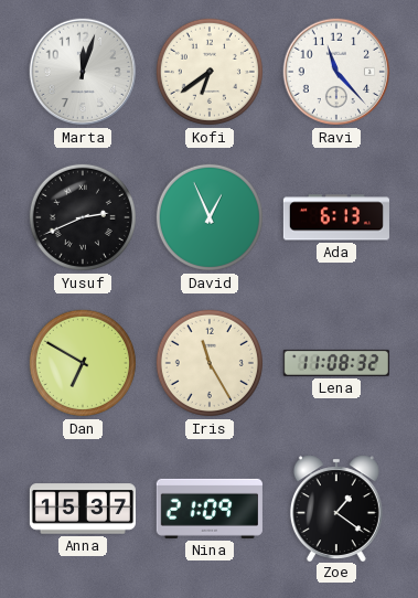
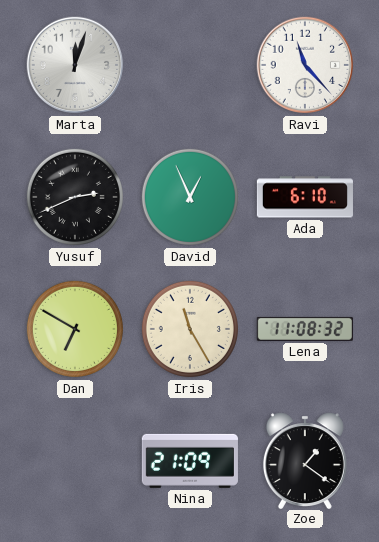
Kofi: 6:39 -> none
Ada: 6:13 -> 6:10
Anna: 15:37 -> none
